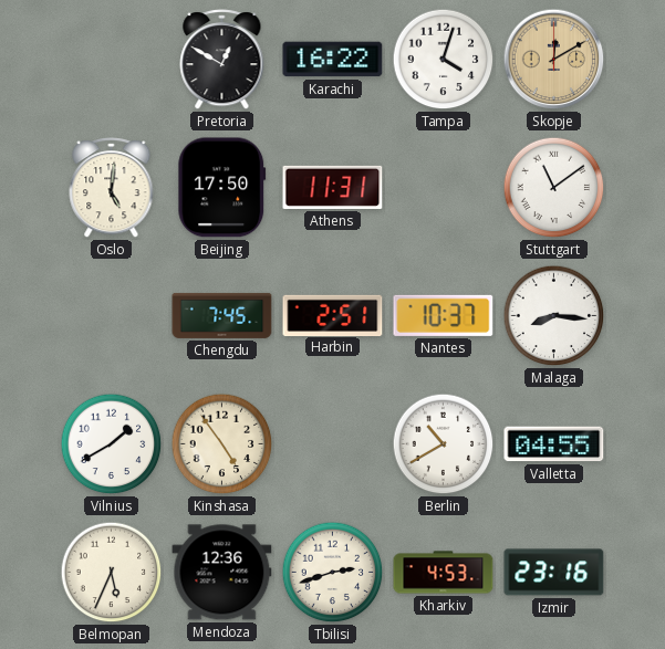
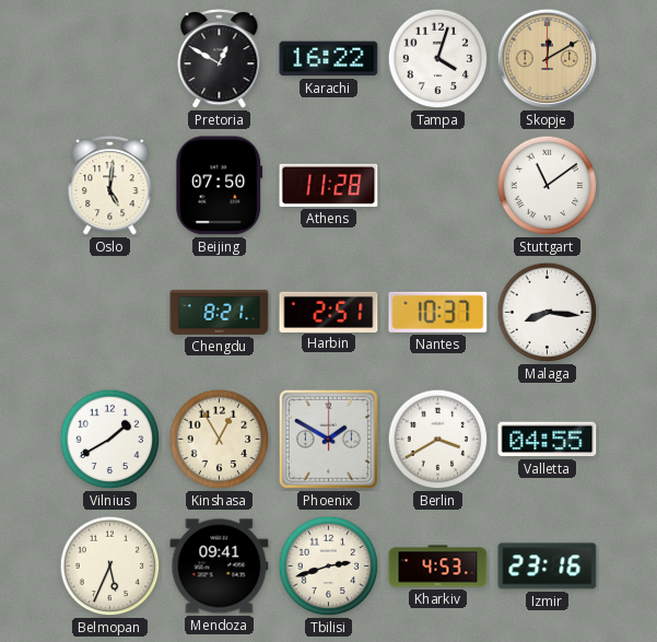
Beijing: 17:50 -> 07:50
Athens: 11:31 -> 11:28
Chengdu: 7:45 -> 8:21
Kinshasa: 4:54 -> 12:55
Phoenix: none -> 1:50
Berlin: 10:40 -> 3:40
Mendoza: 12:36 -> 09:41
